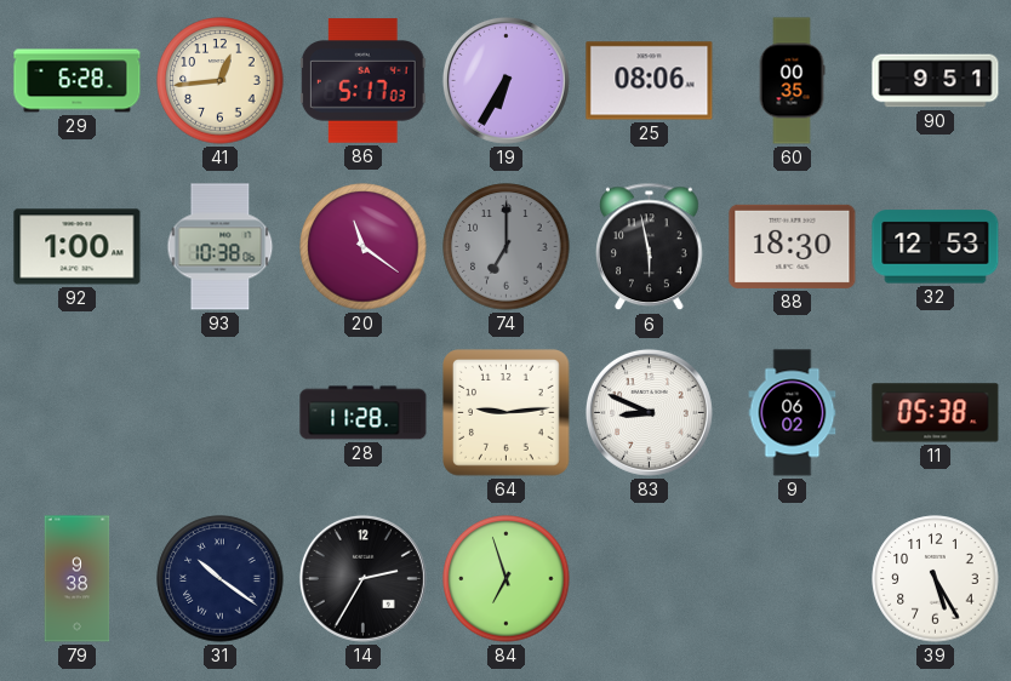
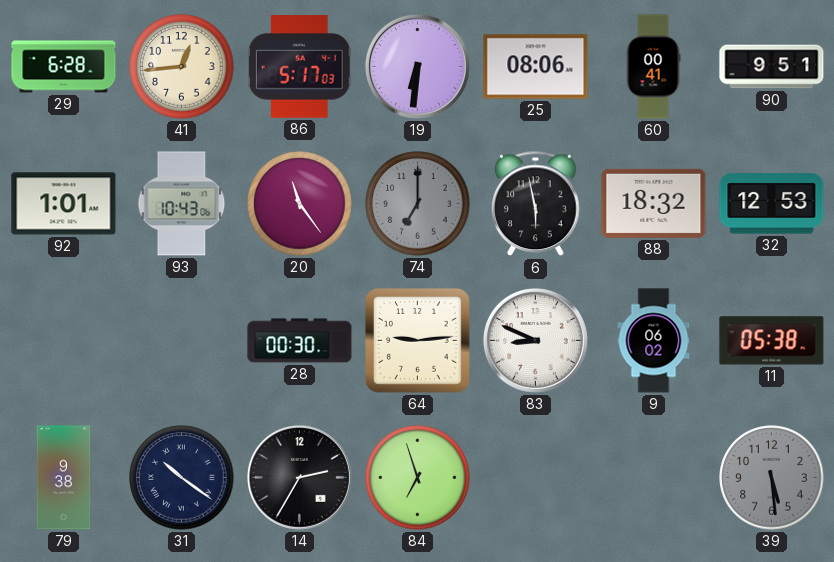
19: 6:35 -> 6:31
60: 00:35 -> 00:41
92: 1:00 -> 1:01
93: 10:38 -> 10:43
20: 11:21 -> 11:24
88: 18:30 -> 18:32
28: 11:28 -> 00:30
39: 5:25 -> 5:29
39 dial: white -> grey
